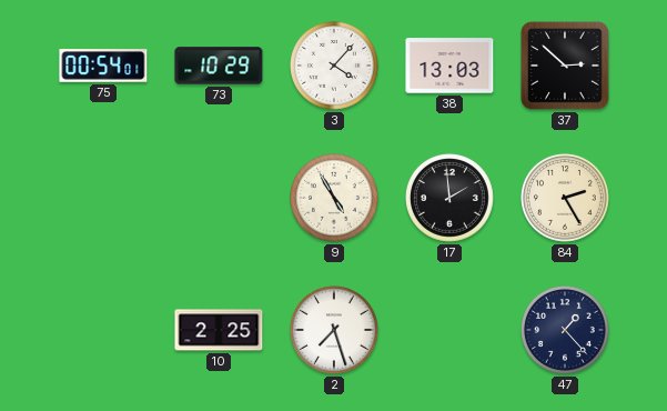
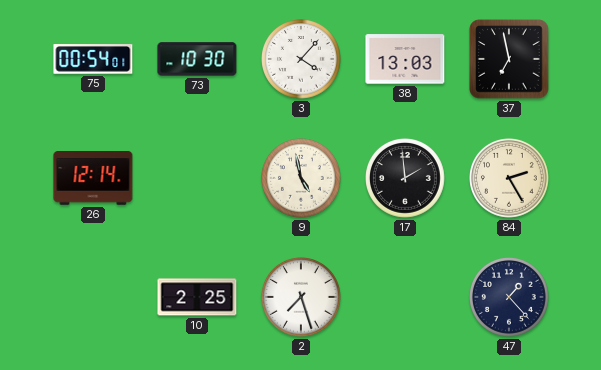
73: 10:29 -> 10:30
37: 2:52 -> 6:58
26: none -> 12:14
9: 4:55 -> 4:58
